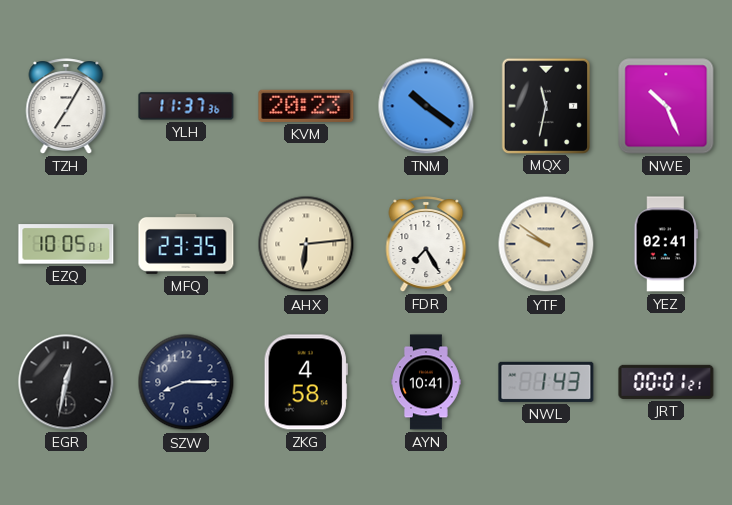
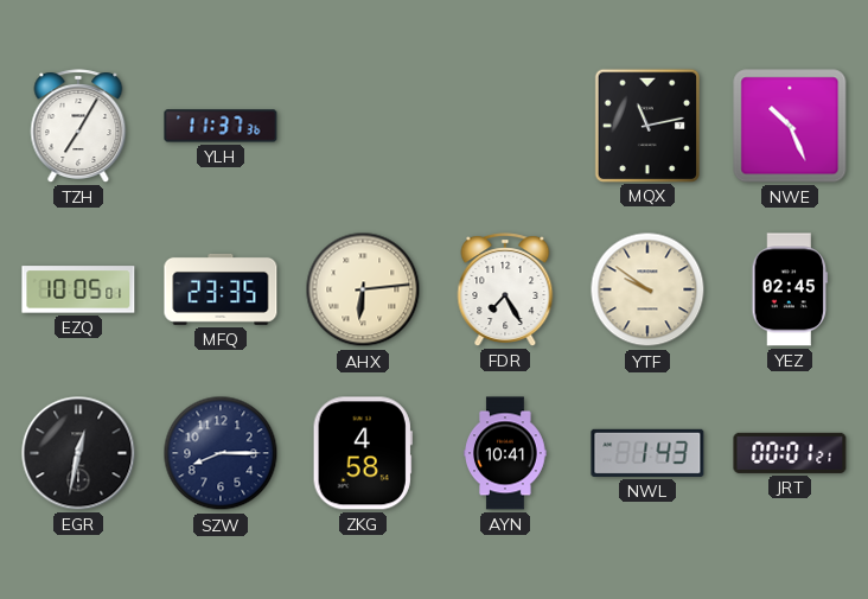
KVM: 20:23 -> none
TNM: 10:21 -> none
MQX: 11:32 -> 11:13
YEZ: 02:41 -> 02:45
